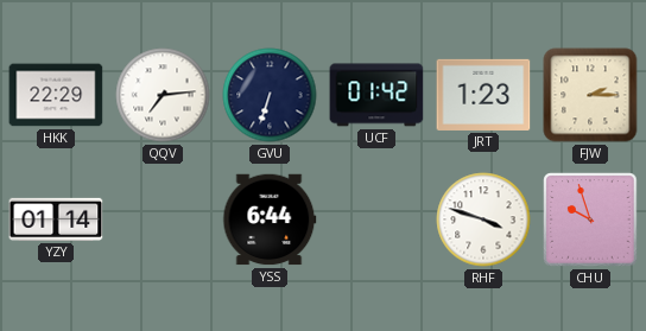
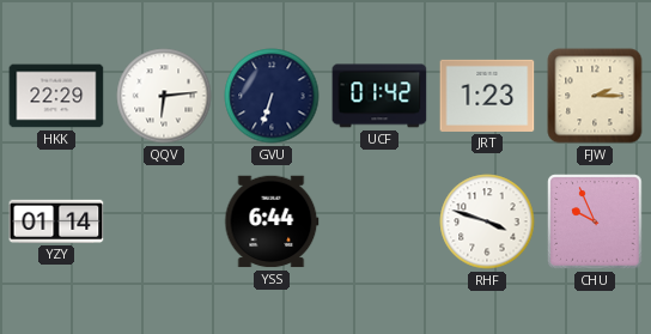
QQV: 7:14 -> 6:14
CHU: 9:57 -> 9:56
